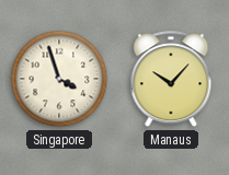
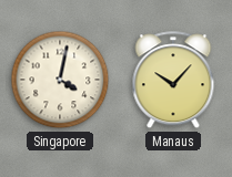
Singapore: 3:57 -> 4:02
